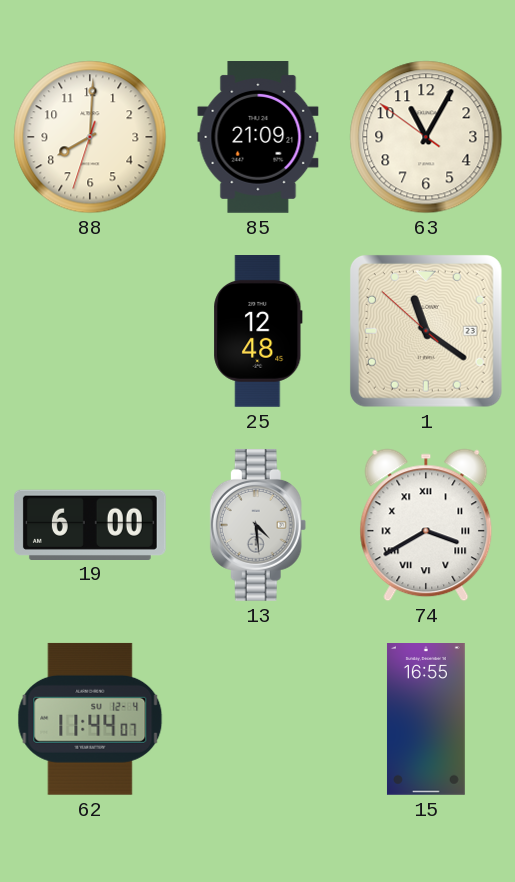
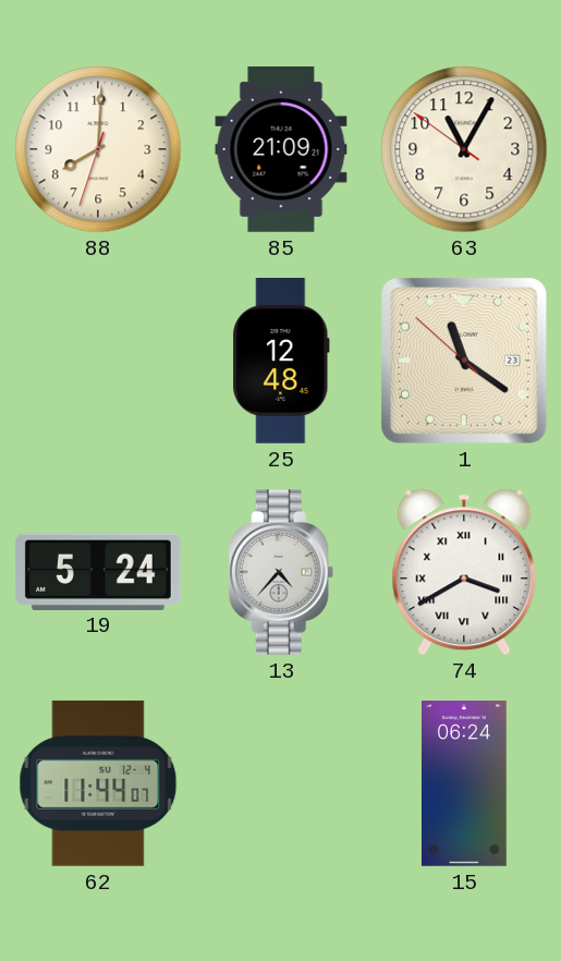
19: 6:00 -> 5:24
13: 4:29 -> 4:37
15: 16:55 -> 06:24
